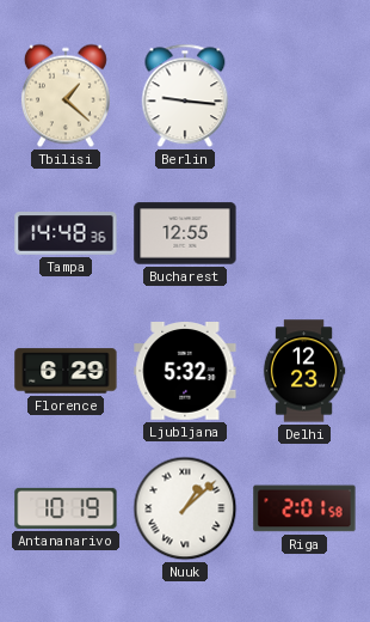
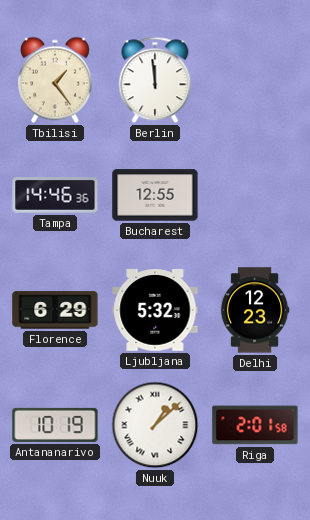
Tbilisi: 1:22 -> 1:24
Berlin: 9:16 -> 11:59
Tampa: 14:48 -> 14:46
